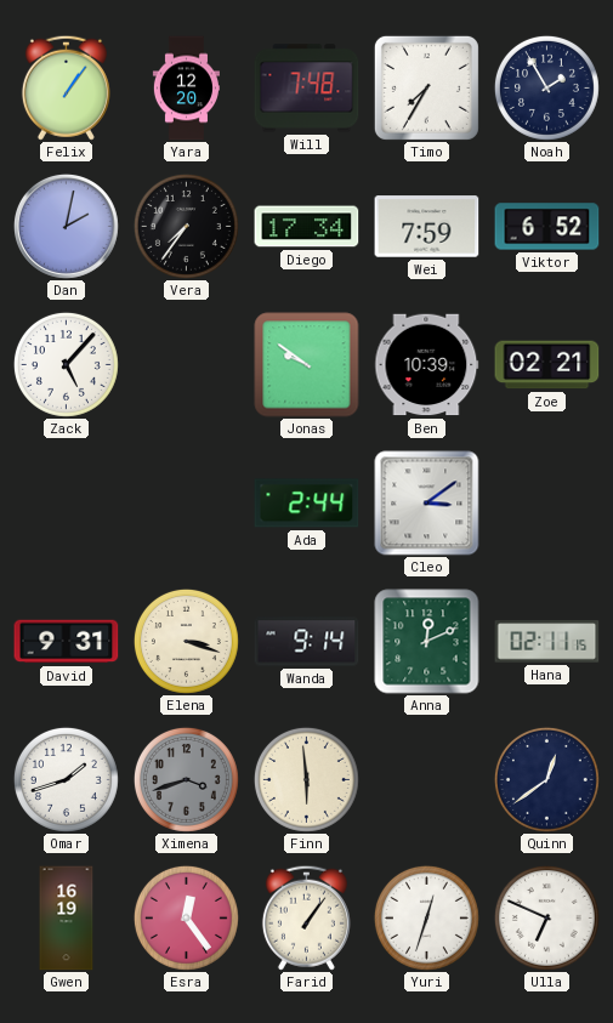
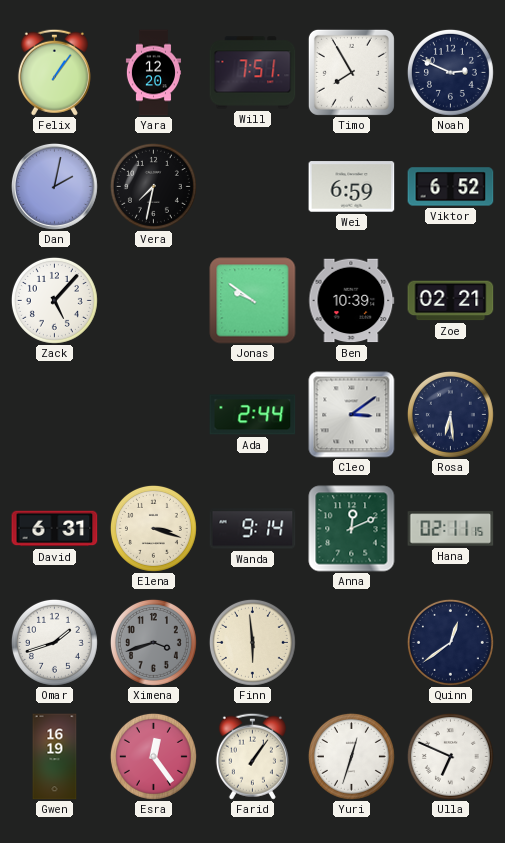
Will: 7:48 -> 7:51
Timo: 7:35 -> 7:55
Noah: 1:55 -> 2:49
Vera: 7:36 -> 7:32
Diego: 17:34 -> none
Wei: 7:59 -> 6:59
Rosa: none -> 6:29
David: 9:31 -> 6:31
